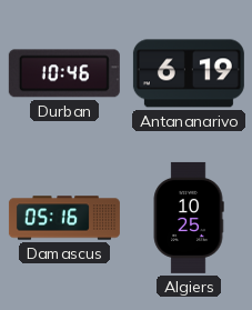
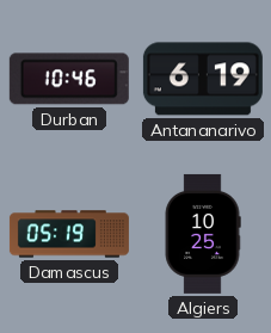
Damascus: 05:16 -> 05:19
